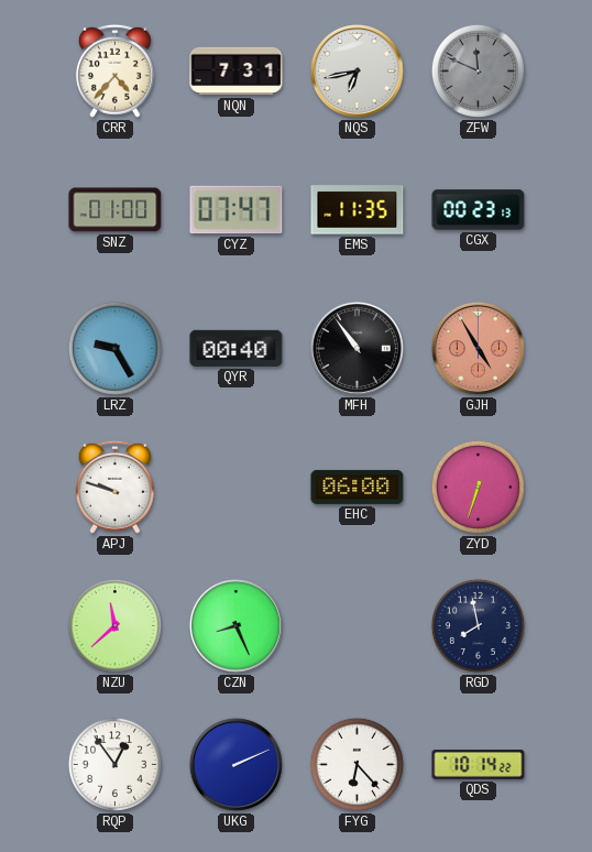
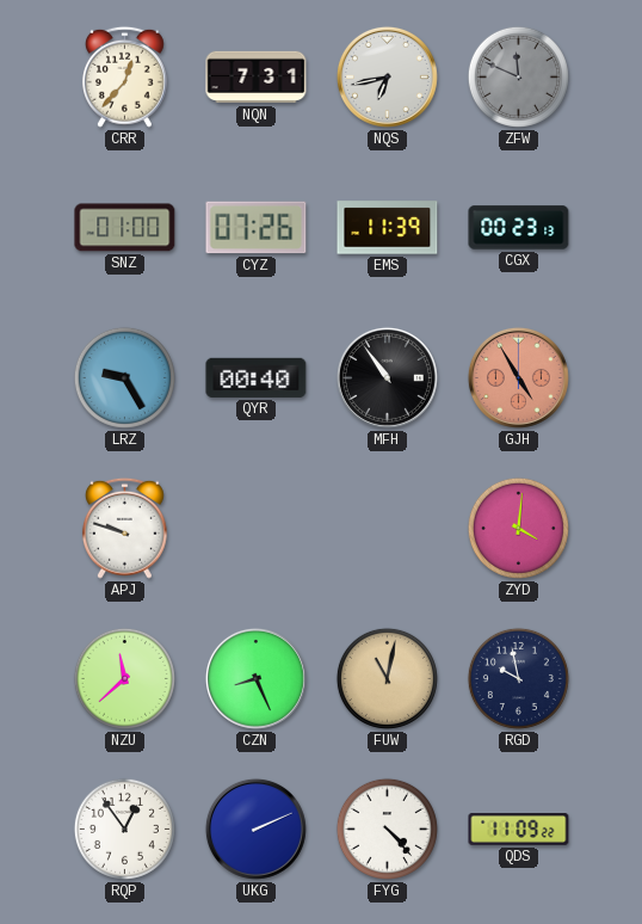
CRR: 4:37 -> 12:37
CYZ: 07:47 -> 07:26
EMS: 11:35 -> 11:39
EHC: 06:00 -> none
ZYD: 6:33 -> 4:01
FUW: none -> 11:02
RGD: 7:58 -> 9:58
FYG: 6:23 -> 4:23
QDS: 10:14 -> 11:09
